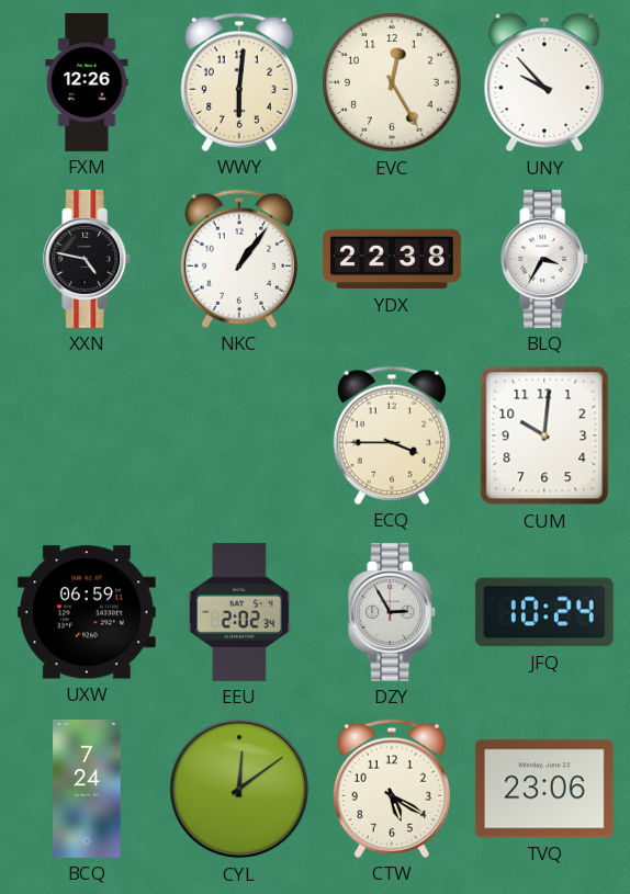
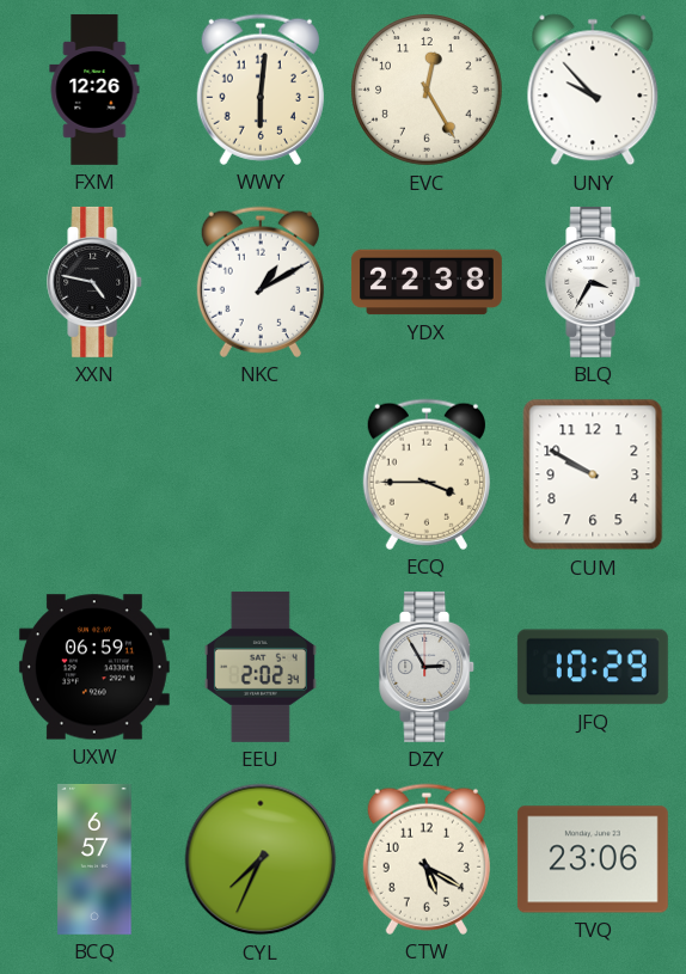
NKC: 1:06 -> 1:10
CUM: 10:01 -> 9:50
JFQ: 10:24 -> 10:29
BCQ: 7:24 -> 6:57
CYL: 12:09 -> 7:34
